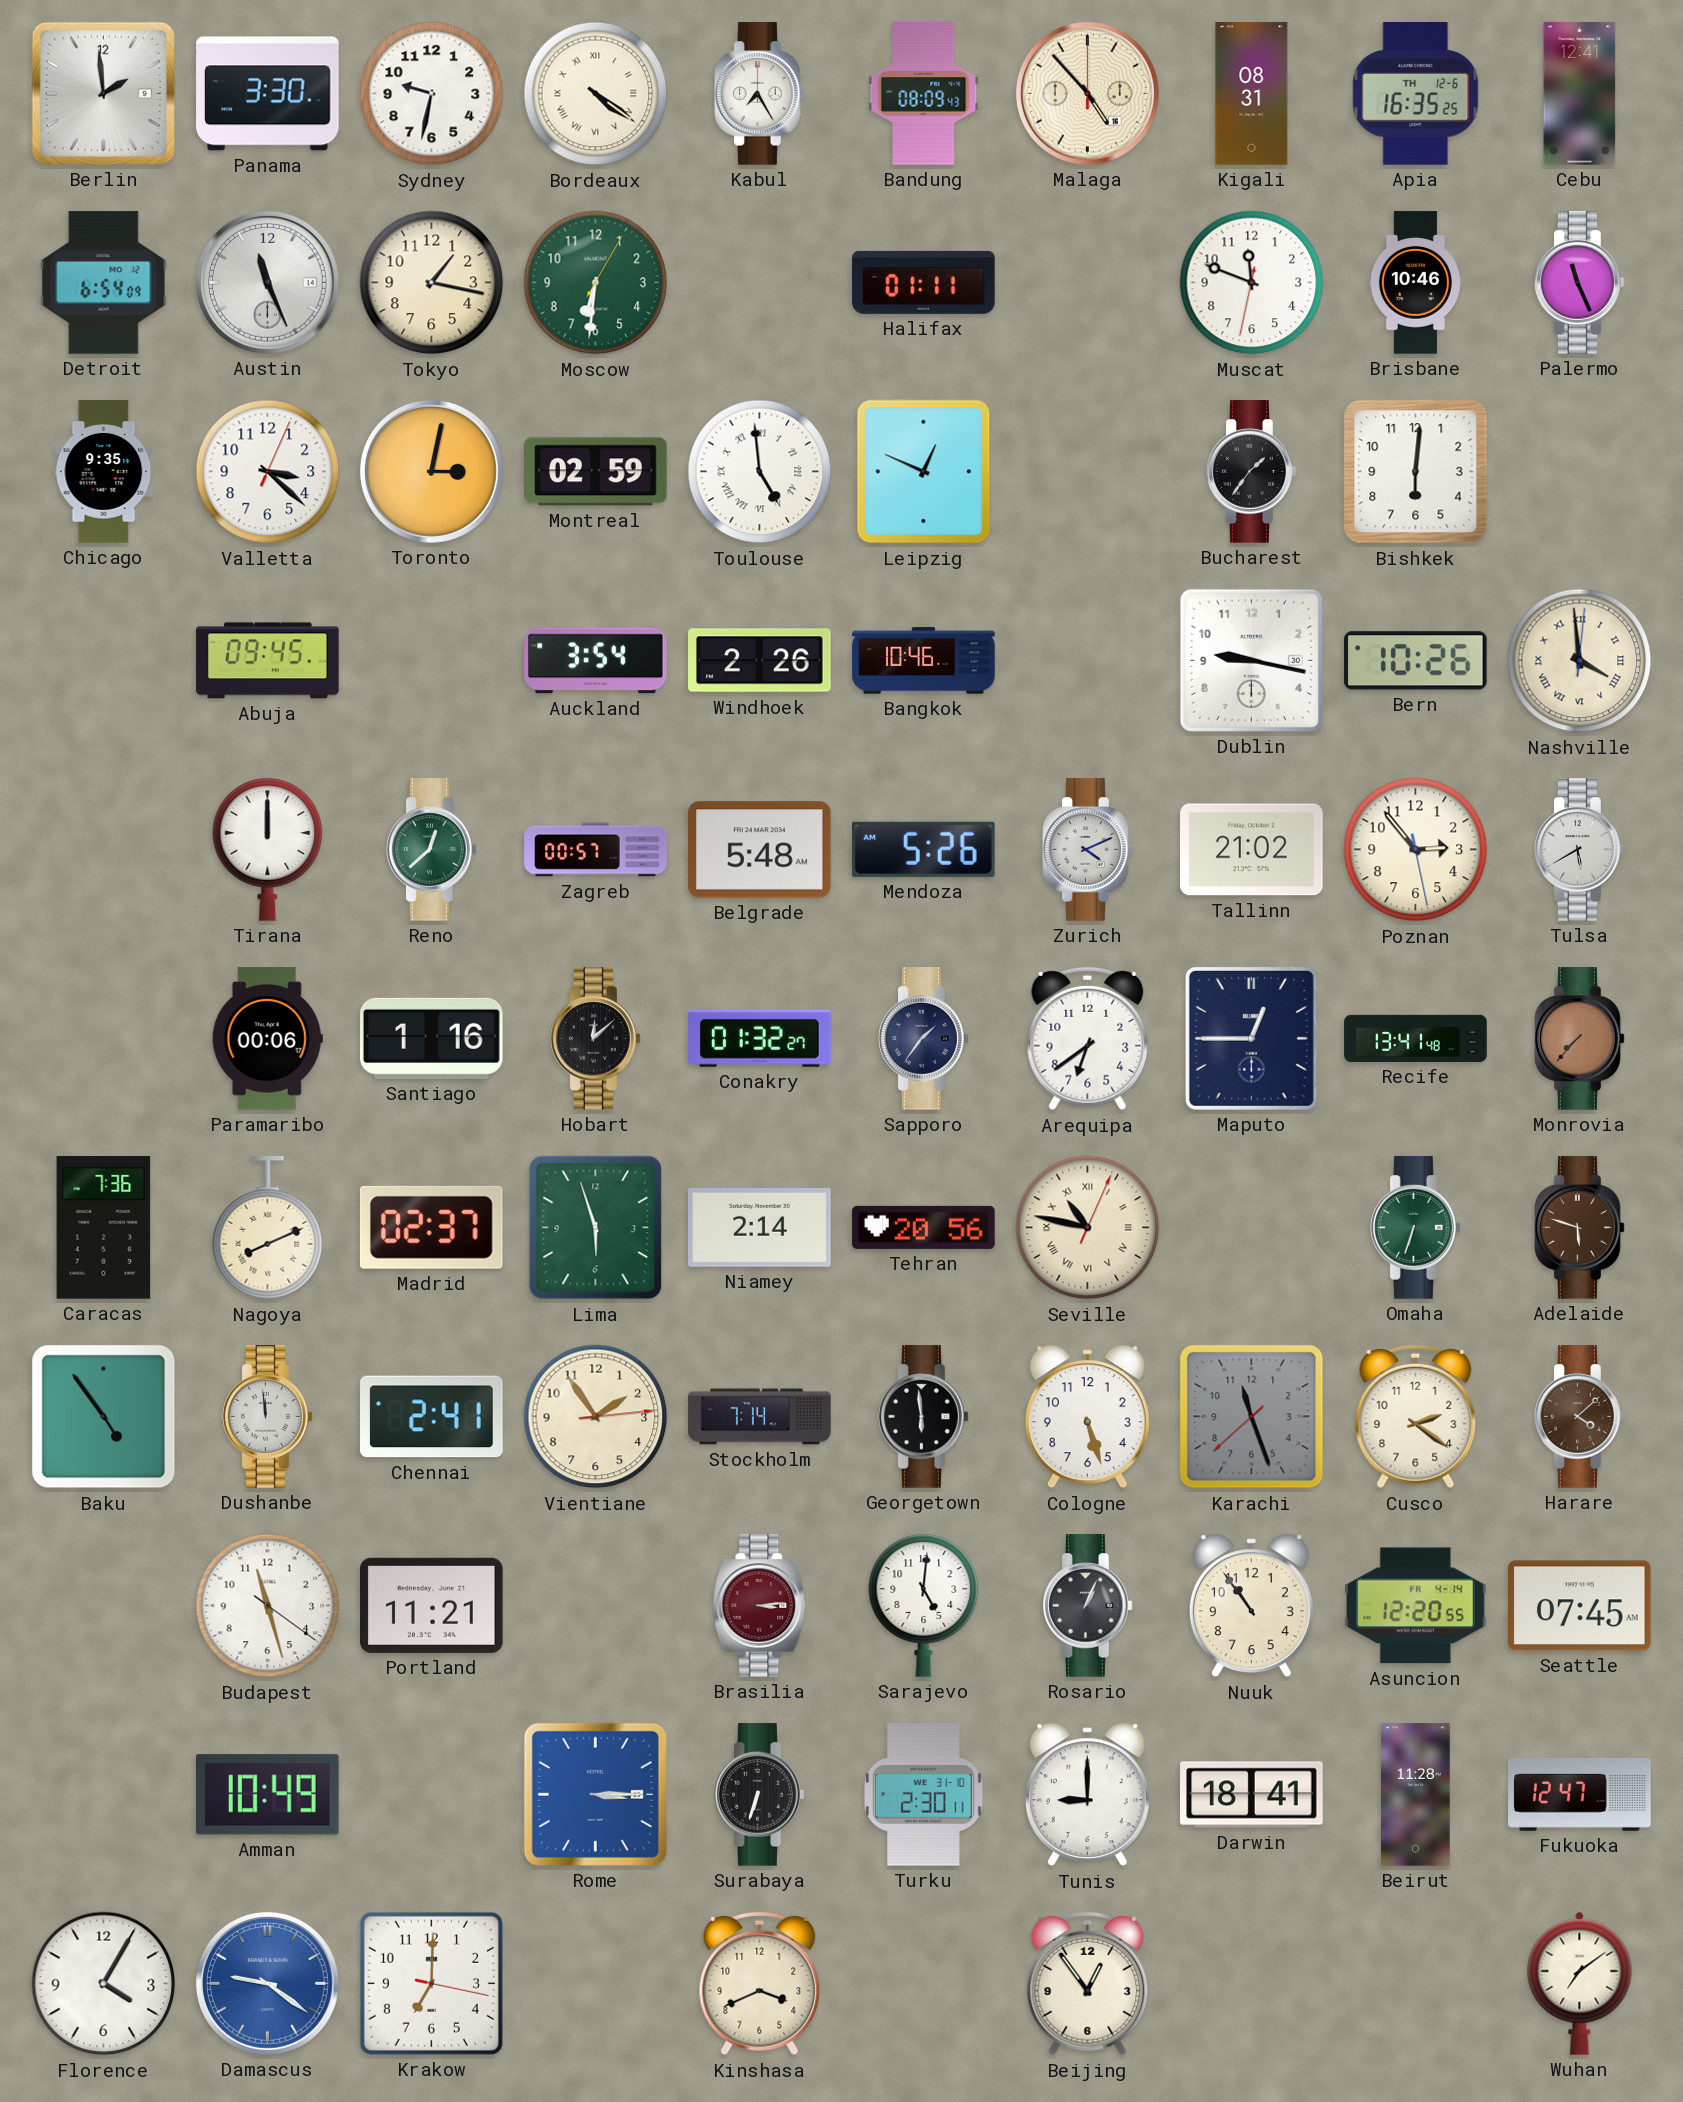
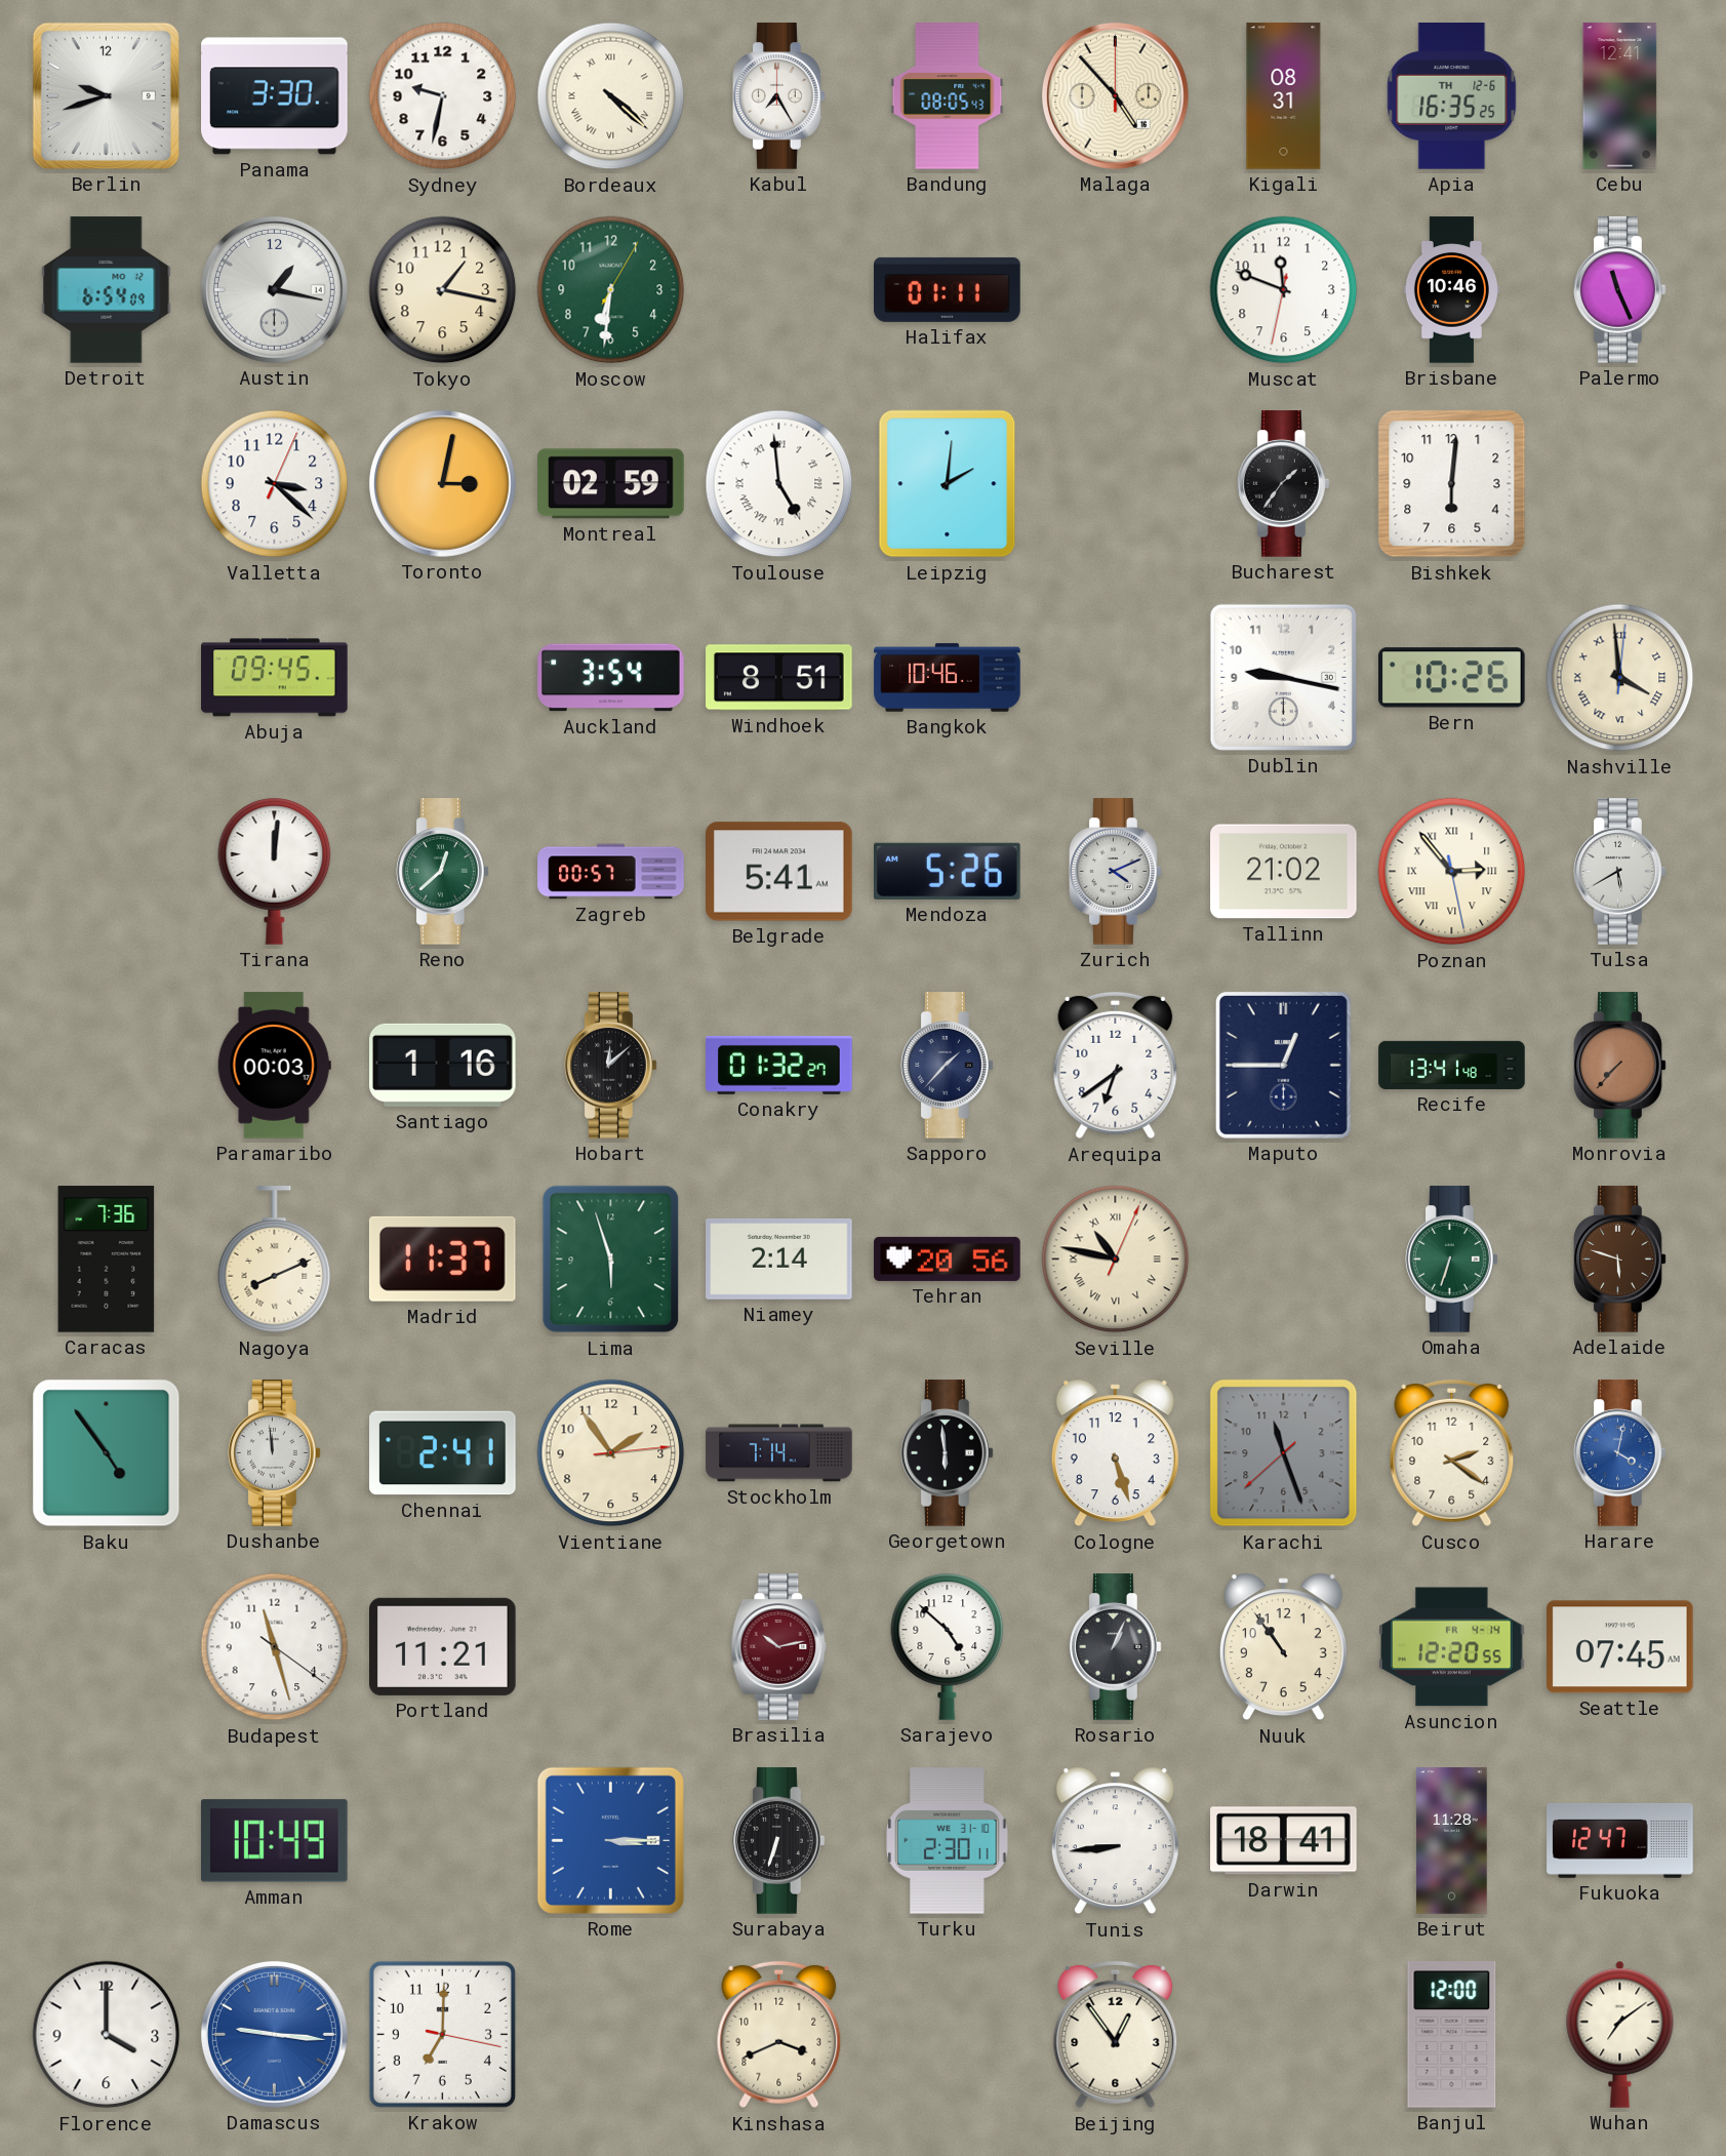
Berlin: 1:59 -> 9:42
Bordeaux: 4:21 -> 4:22
Bandung: 08:09 -> 08:05
Austin: 11:26 -> 1:17
Chicago: 9:35 -> none
Leipzig: 12:49 -> 2:01
Windhoek: 2:26 -> 8:51
Tirana: 12:00 -> 12:01
Belgrade: 5:48 -> 5:41
Poznan numerals: Arabic -> Roman
Paramaribo: 00:06 -> 00:03
Sapporo: 1:36 -> 1:37
Madrid: 02:37 -> 11:37
Harare: 4:08 -> 4:02
Harare dial: brown -> blue
Brasilia: 3:14 -> 10:13
Sarajevo: 5:01 -> 4:52
Tunis: 9:00 -> 8:44
Florence: 4:05 -> 4:00
Damascus: 9:21 -> 9:16
Banjul: none -> 12:00
